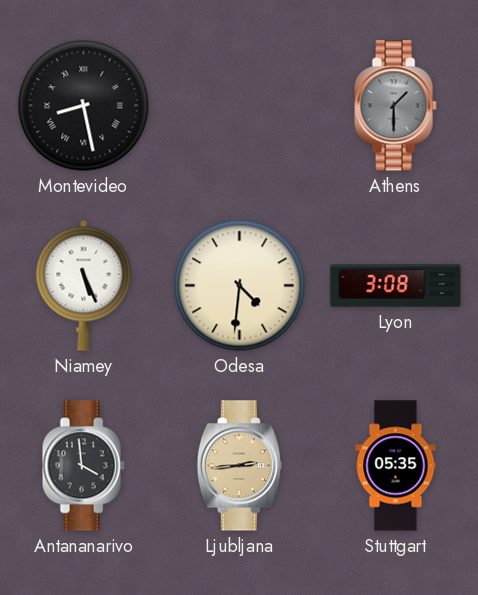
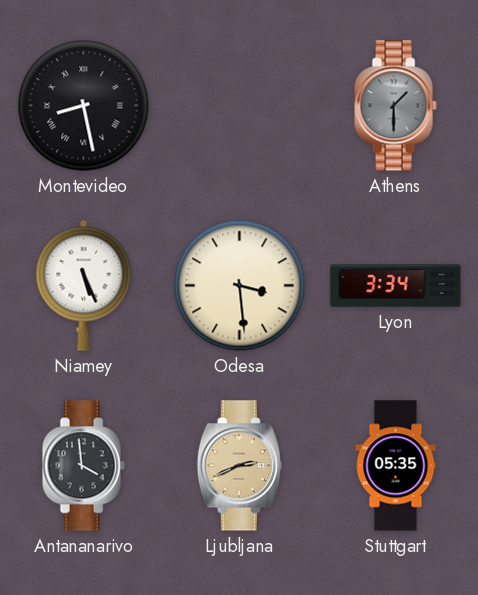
Odesa: 4:31 -> 3:29
Lyon: 3:08 -> 3:34
Ljubljana: 2:44 -> 2:41
